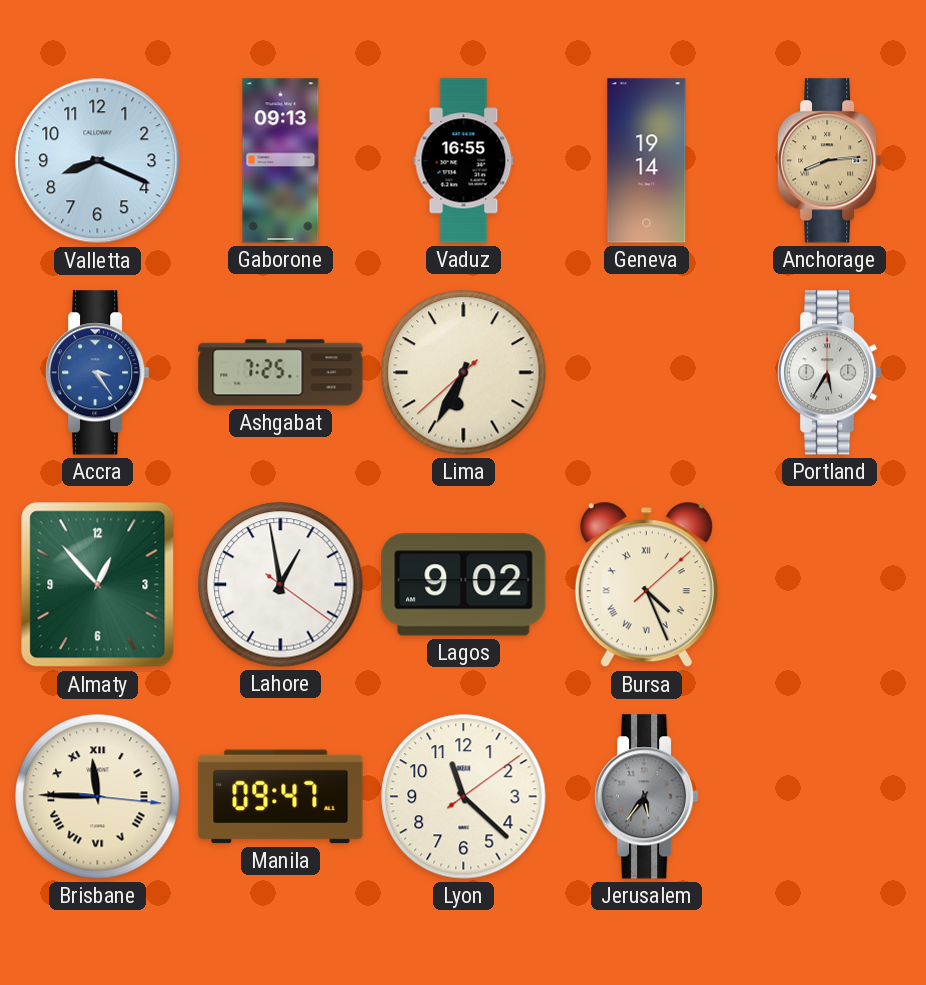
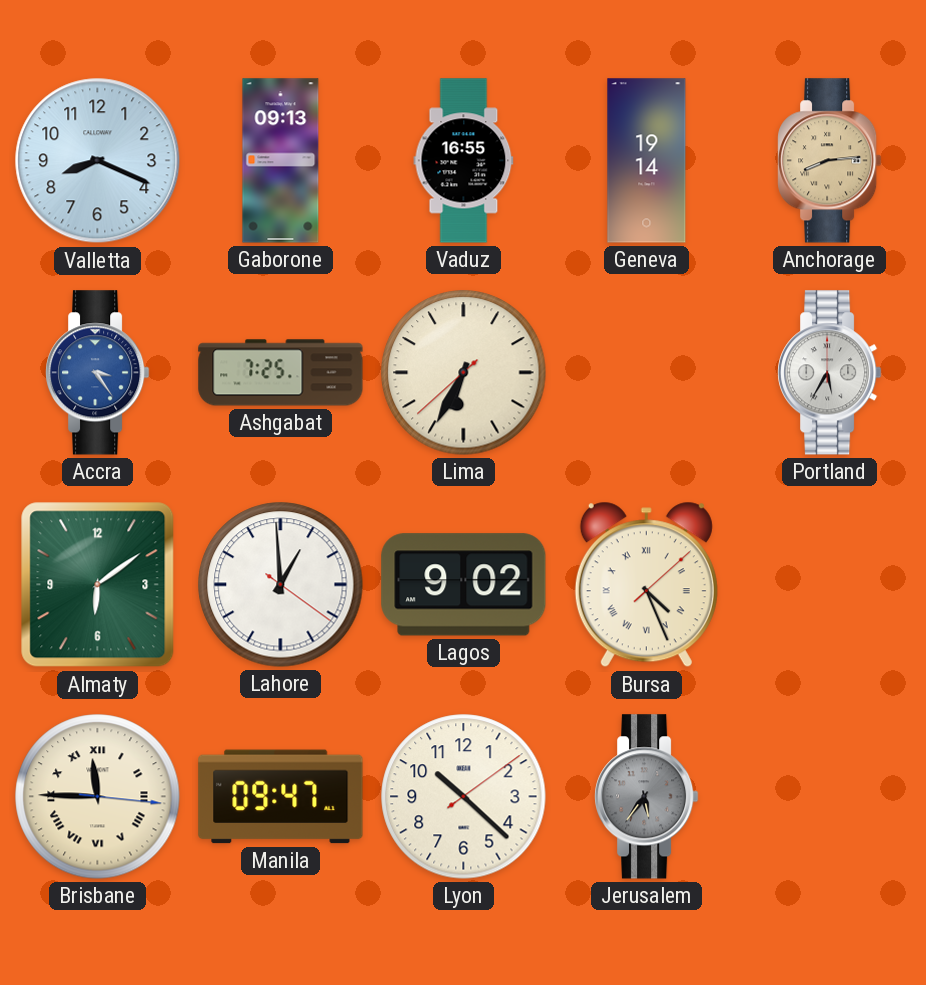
Almaty: 12:53 -> 6:09
Lahore: 12:58 -> 12:59
Lyon: 11:22 -> 10:22
